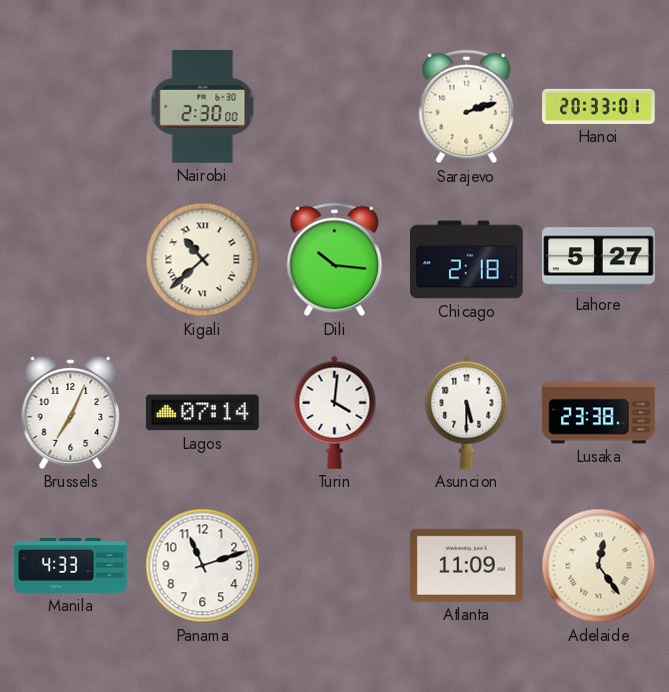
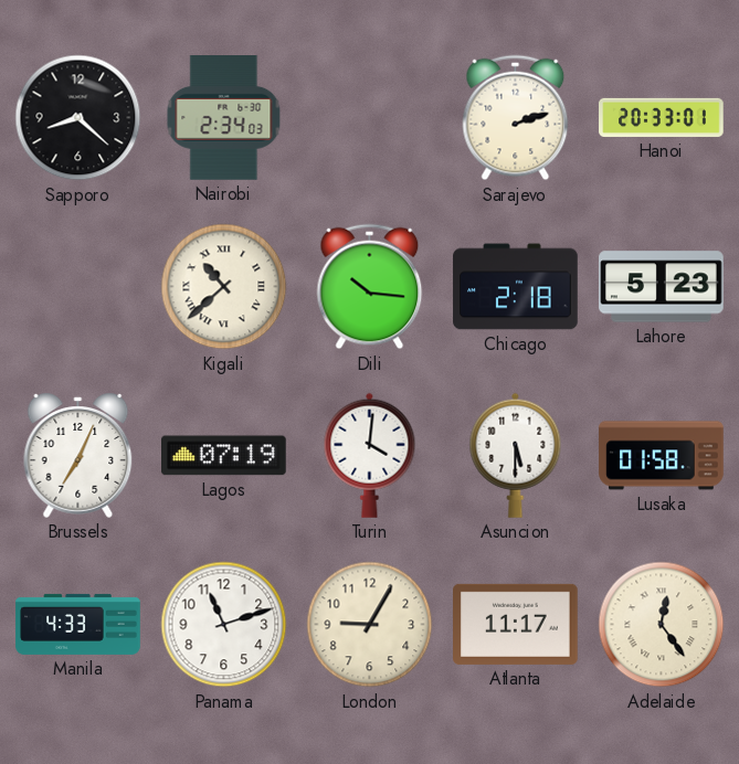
Sapporo: none -> 8:22
Nairobi: 2:30 -> 2:34
Lahore: 5:27 -> 5:23
Lagos: 07:14 -> 07:19
Lusaka: 23:38 -> 01:58
London: none -> 9:05
Atlanta: 11:09 -> 11:17
